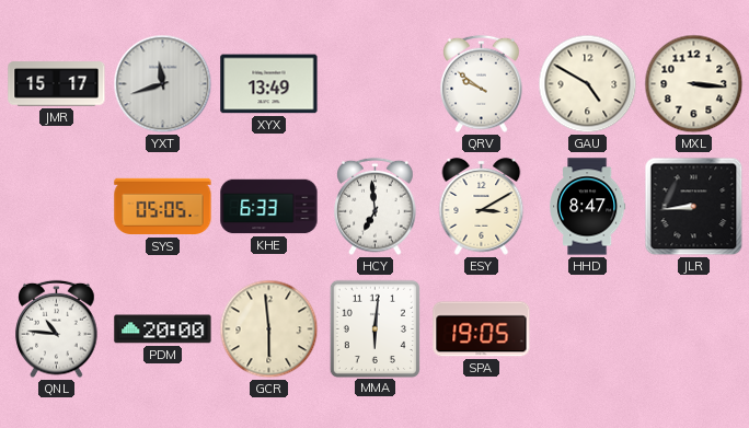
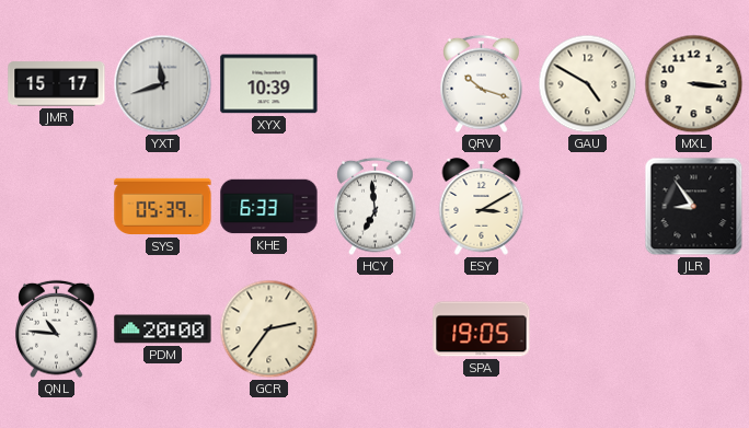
XYX: 13:49 -> 10:39
QRV: 9:51 -> 10:18
SYS: 05:05 -> 05:39
HHD: 8:47 -> none
JLR: 8:44 -> 8:54
GCR: 5:59 -> 2:36
MMA: 6:01 -> none
